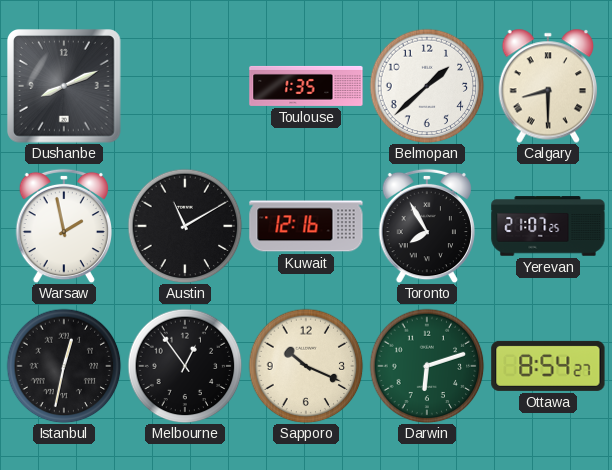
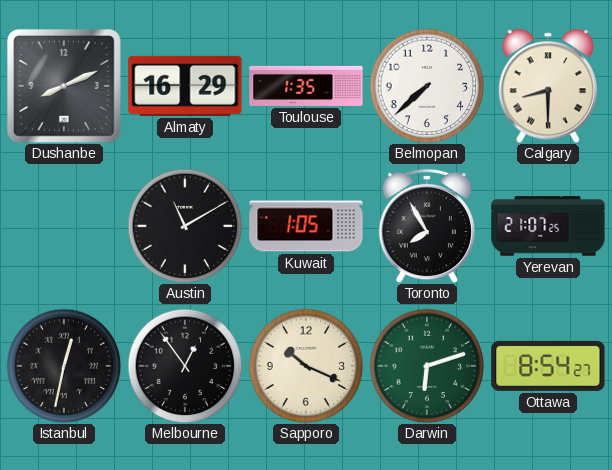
Almaty: none -> 16:29
Belmopan: 1:38 -> 7:38
Warsaw: 1:58 -> none
Kuwait: 12:16 -> 1:05
